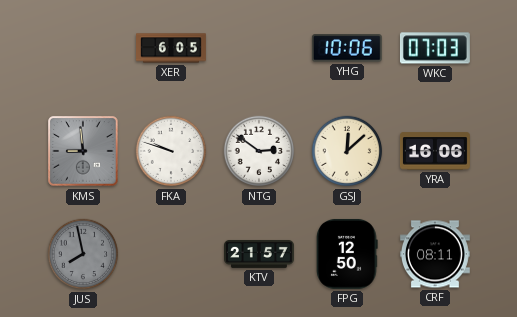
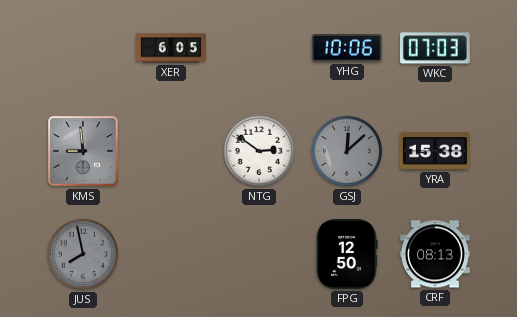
FKA: 9:48 -> none
GSJ dial: cream -> grey
YRA: 16:06 -> 15:38
KTV: 21:57 -> none
CRF: 08:11 -> 08:13
